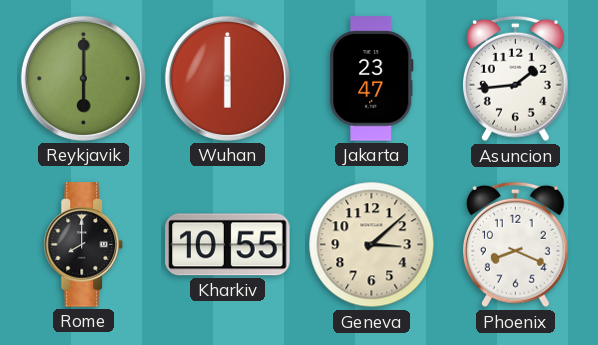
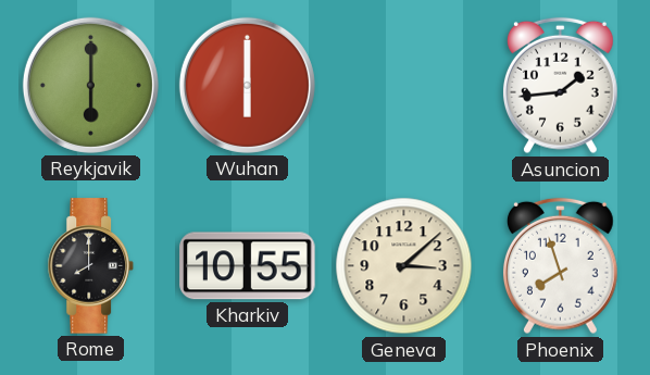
Jakarta: 23:47 -> none
Phoenix: 8:19 -> 7:57
